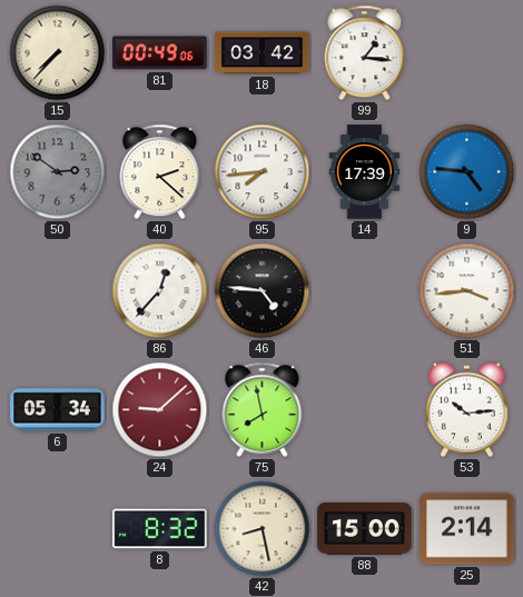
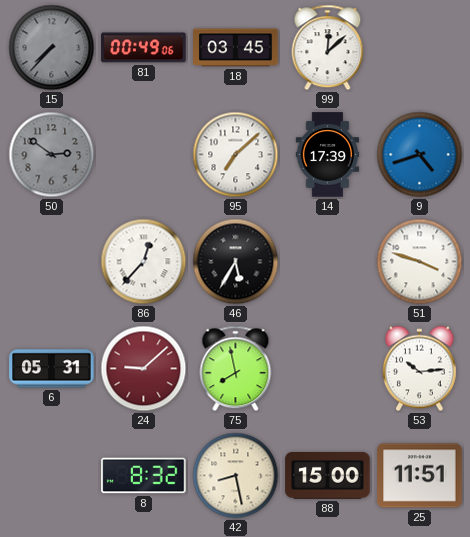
15 dial: cream -> grey
18: 03:42 -> 03:45
99: 1:16 -> 12:08
40: 2:22 -> none
95: 7:44 -> 7:08
9: 4:46 -> 4:42
46: 4:46 -> 5:35
51: 3:44 -> 3:48
6: 05:34 -> 05:31
25: 2:14 -> 11:51
